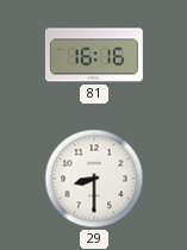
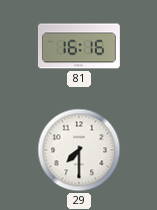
29: 8:30 -> 7:30
